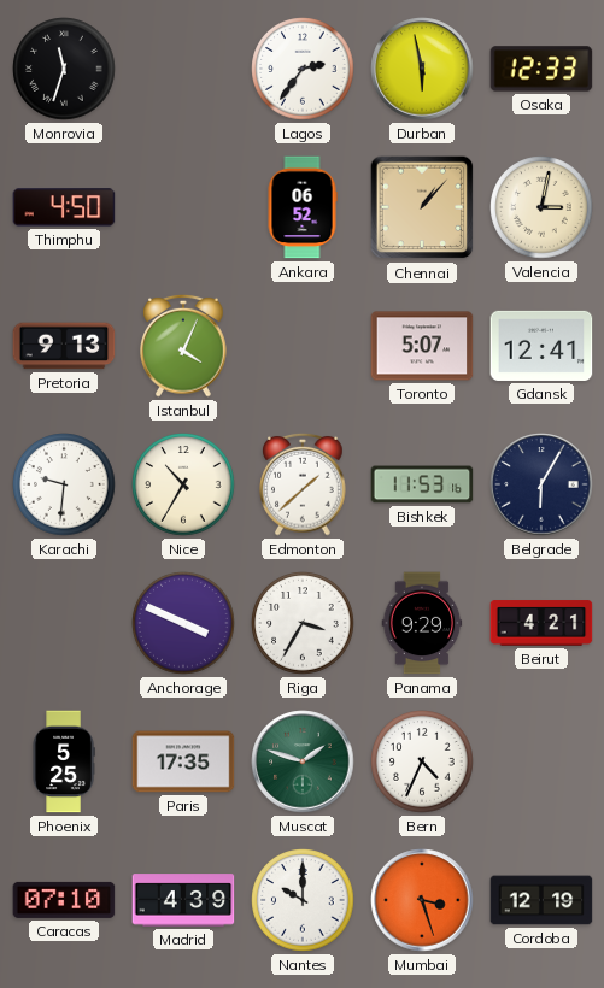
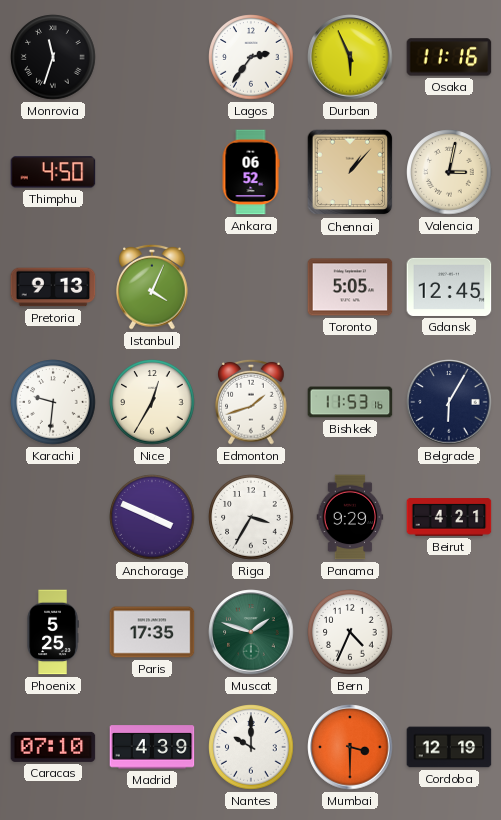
Durban: 5:58 -> 5:56
Osaka: 12:33 -> 11:16
Toronto: 5:07 -> 5:05
Gdansk: 12:41 -> 12:45
Nice: 10:35 -> 12:35
Edmonton: 1:38 -> 1:42
Mumbai: 3:27 -> 3:30
